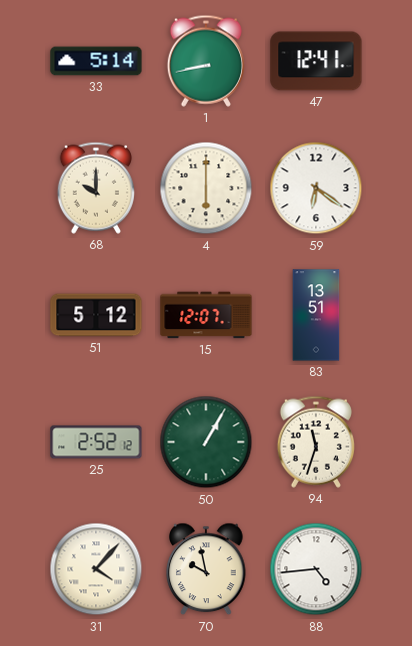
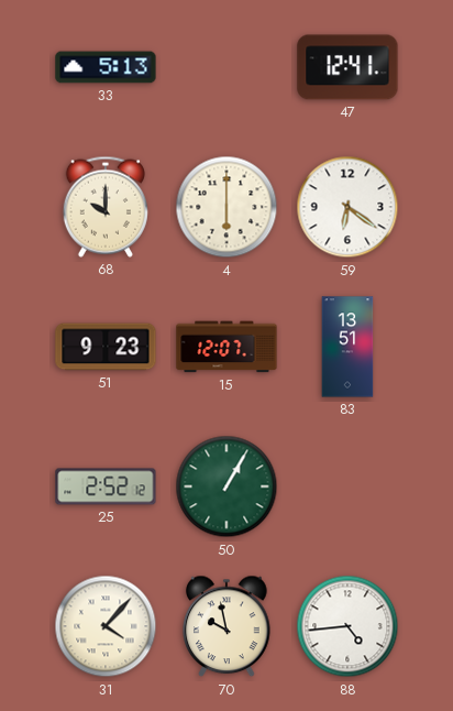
33: 5:14 -> 5:13
1: 8:43 -> none
51: 5:12 -> 9:23
94: 11:33 -> none
